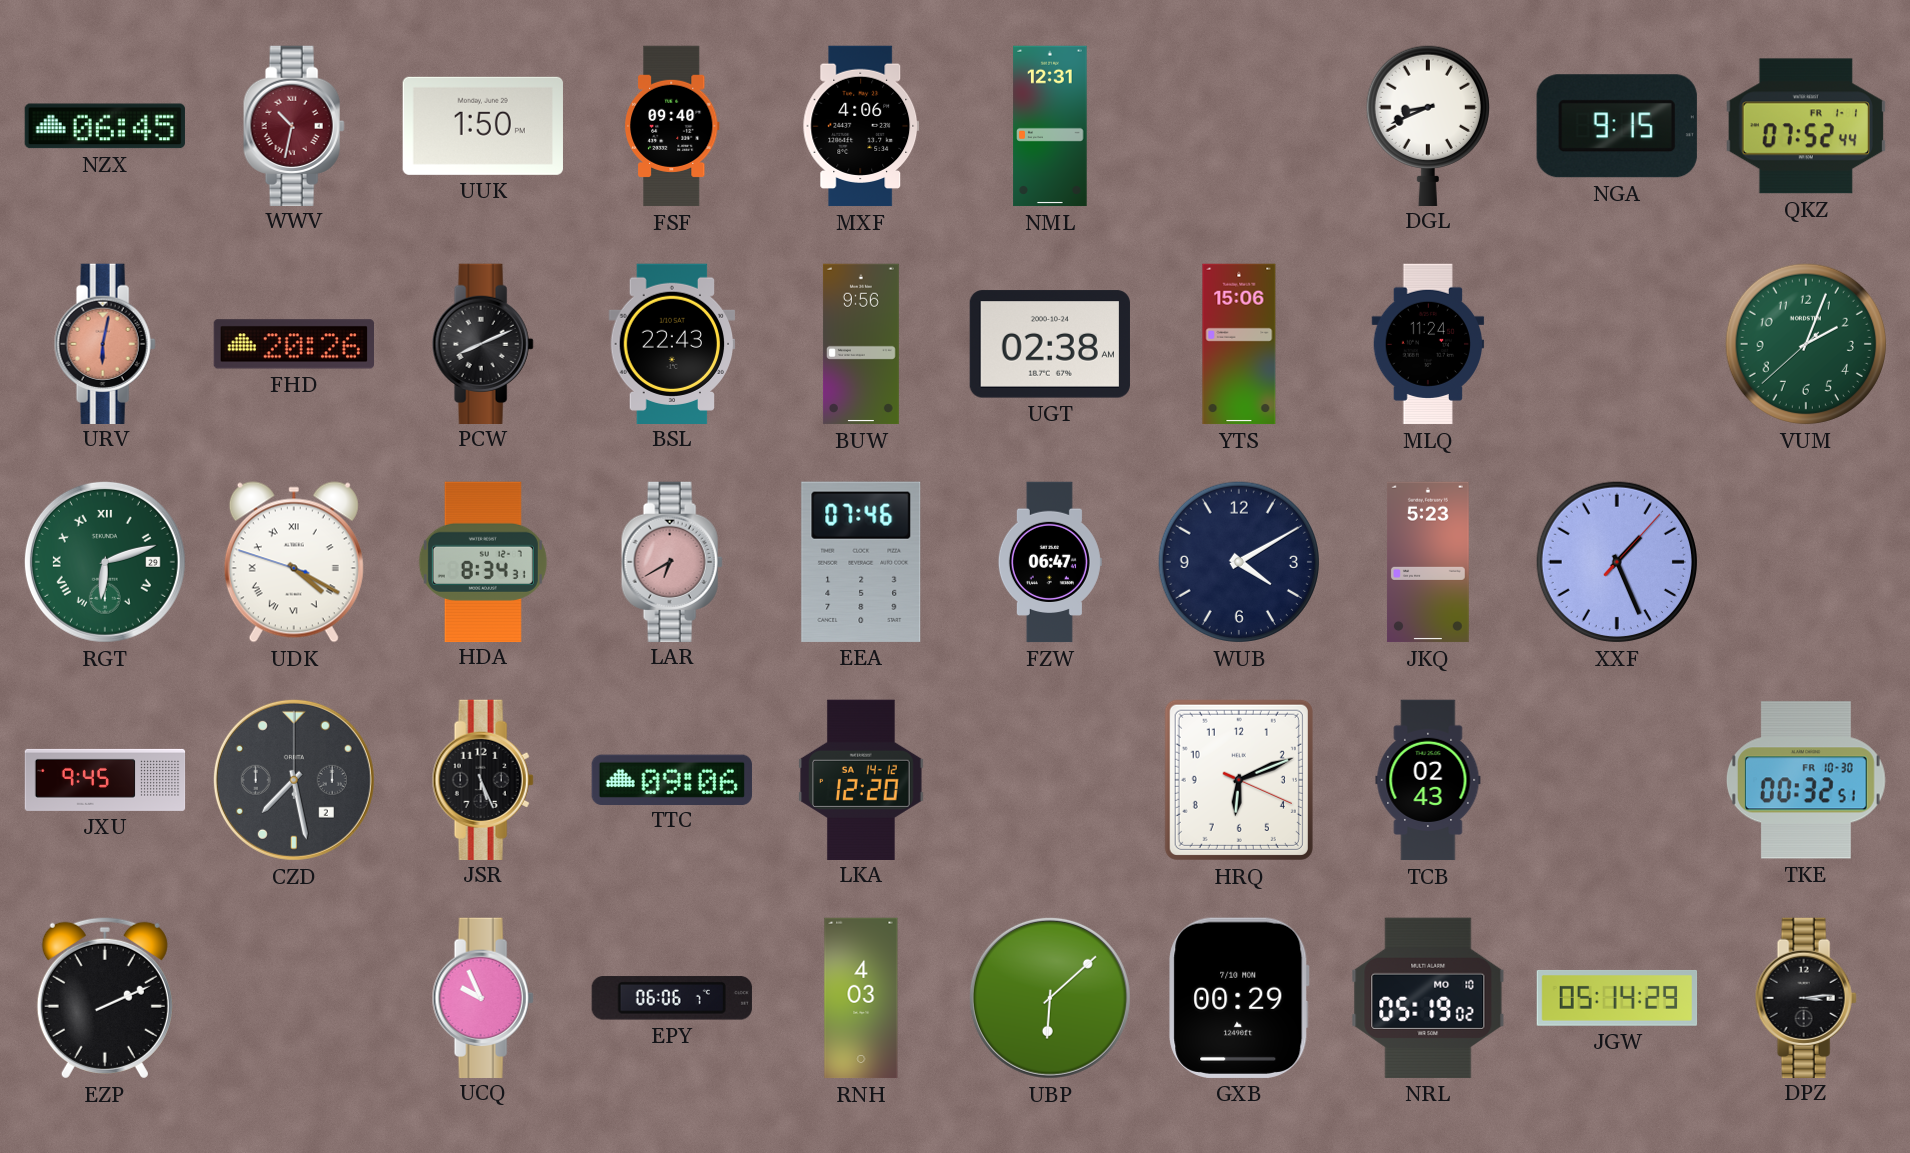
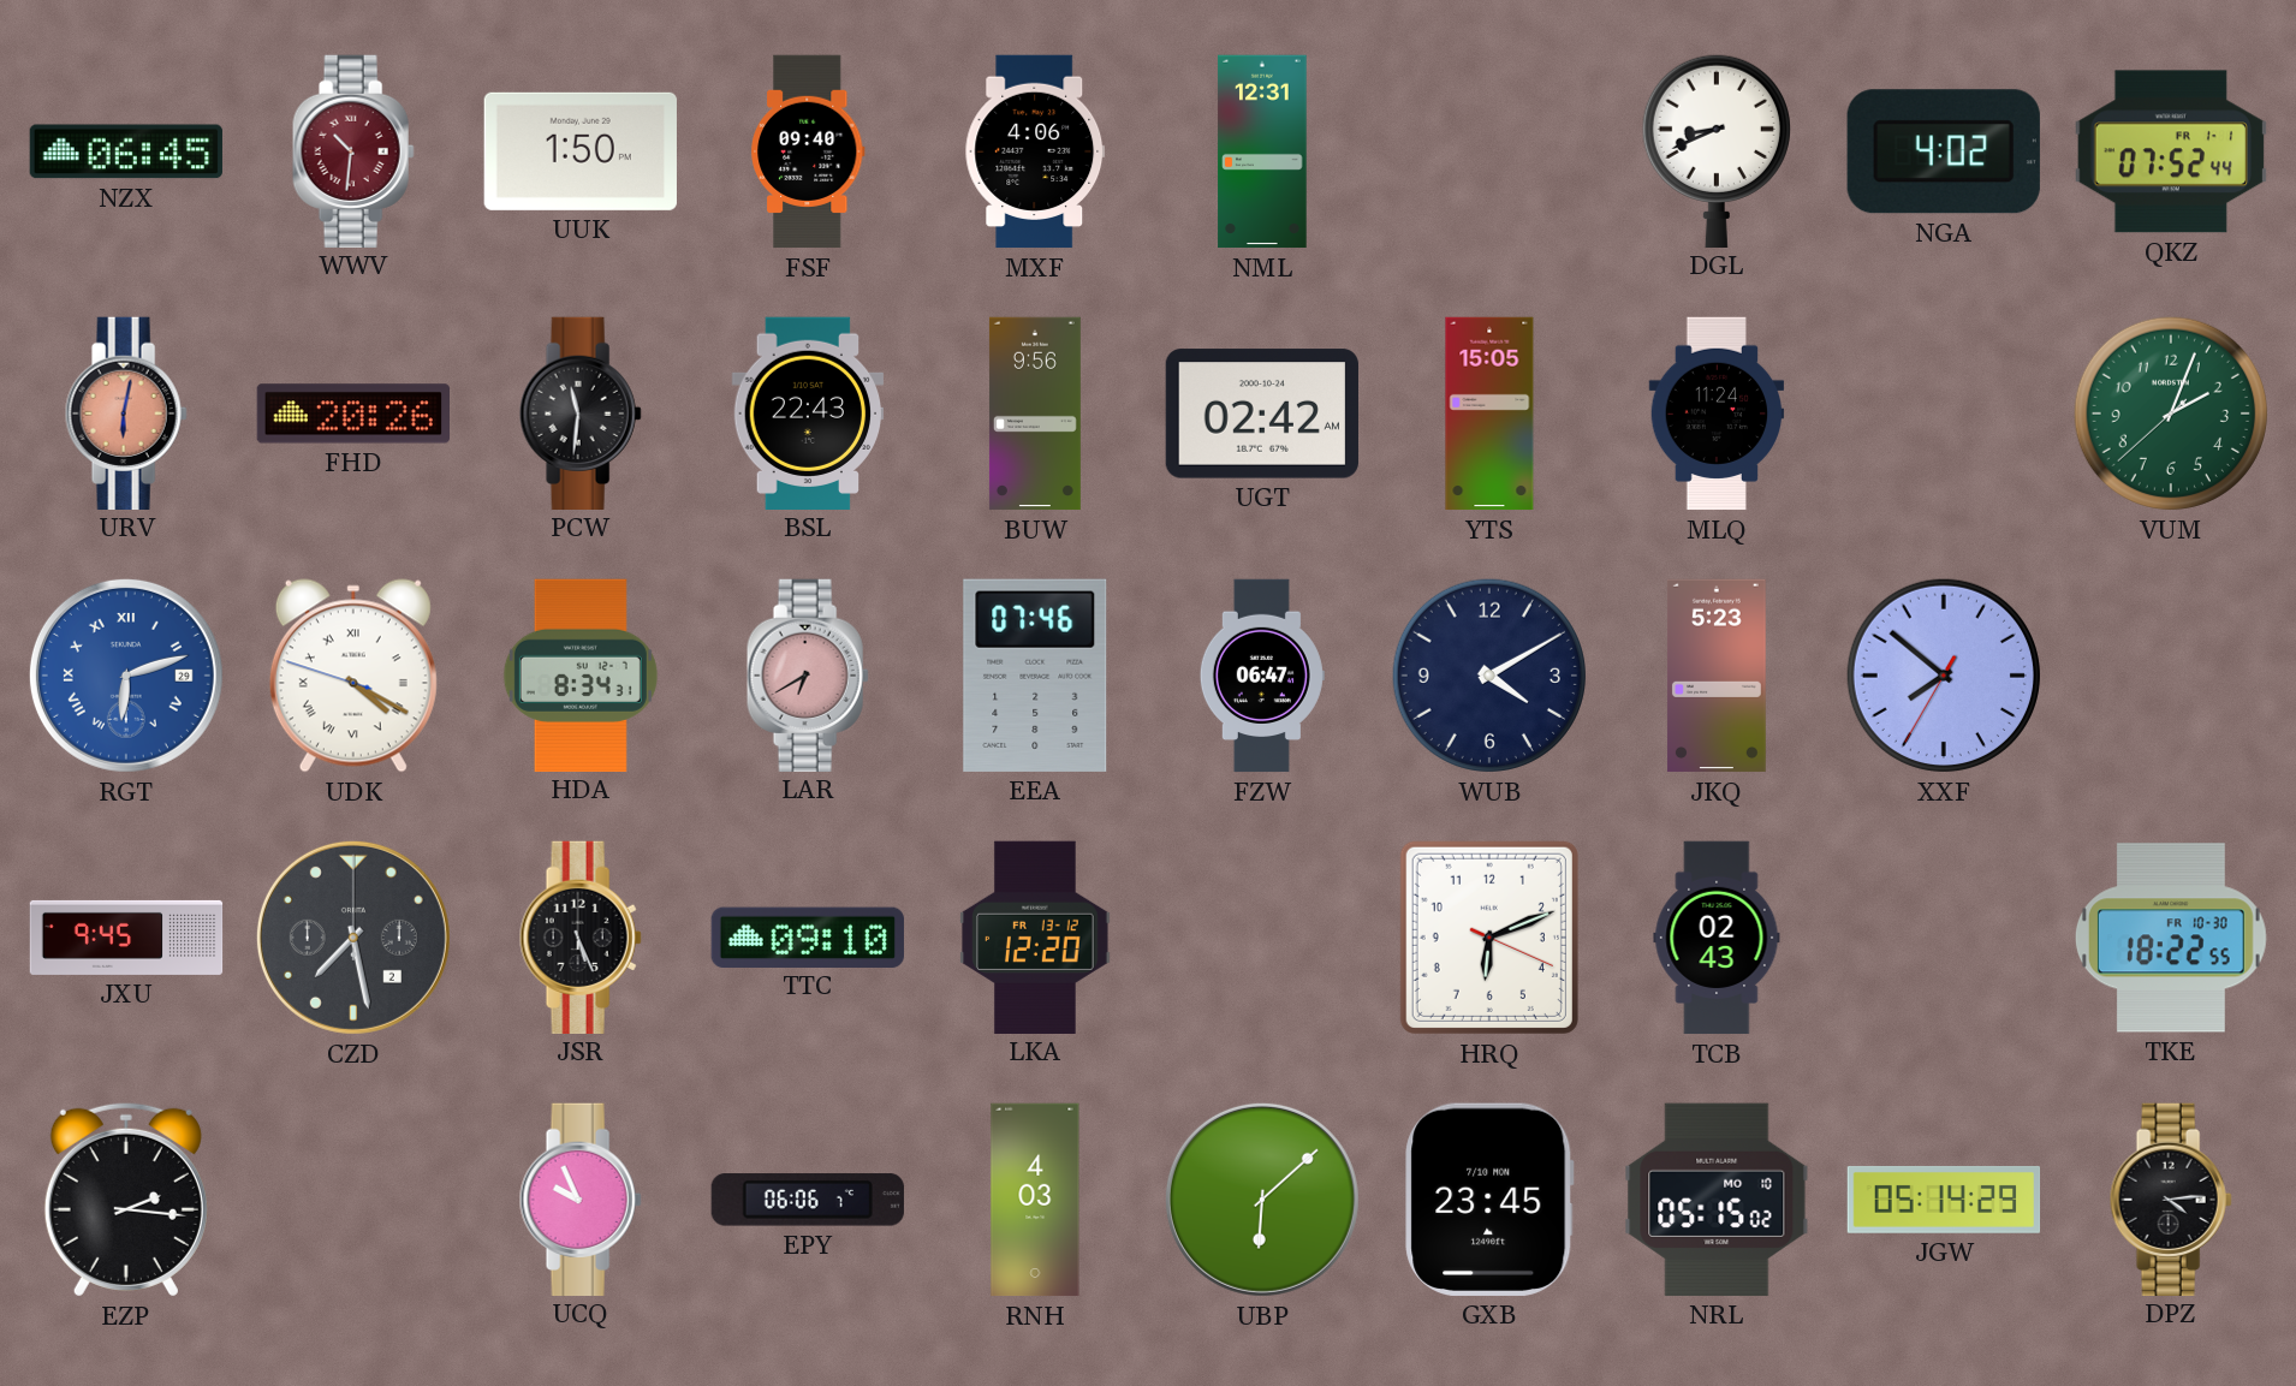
WWV: 10:32 -> 10:31
NGA: 9:15 -> 4:02
PCW: 8:11 -> 11:31
UGT: 02:38 -> 02:42
YTS: 15:06 -> 15:05
RGT dial: green -> blue
XXF: 1:26 -> 7:51
TTC: 09:06 -> 09:10
LKA date: SA 14-12 -> FR 13-12
TKE: 00:32 -> 18:22
EZP: 2:11 -> 2:16
GXB: 00:29 -> 23:45
NRL: 05:19 -> 05:15
DPZ: 3:14 -> 4:14
